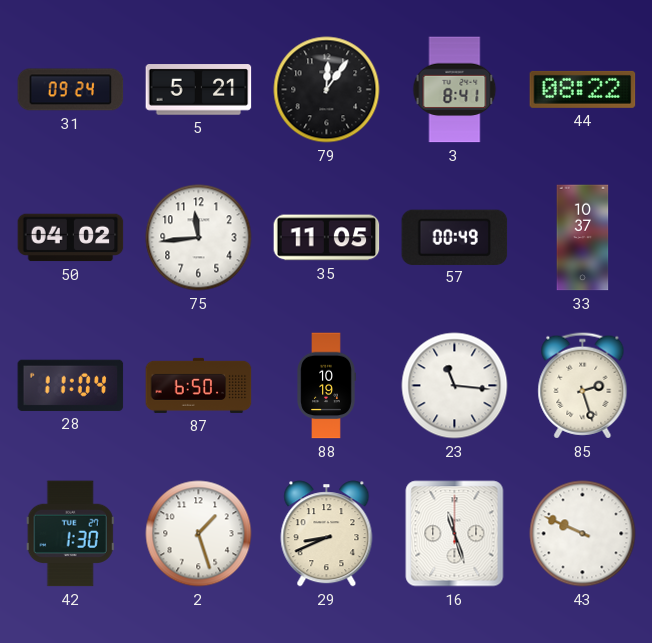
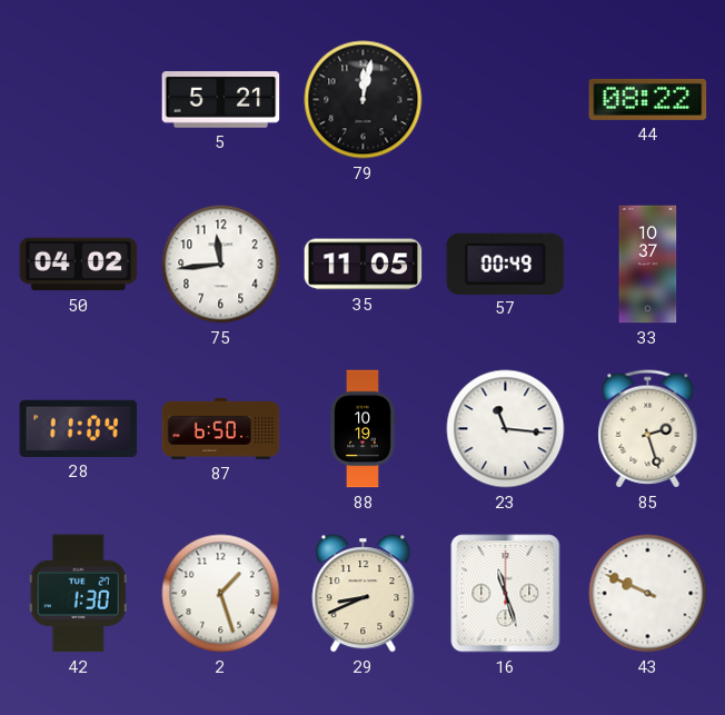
31: 09:24 -> none
79: 12:06 -> 12:02
3: 8:41 -> none
